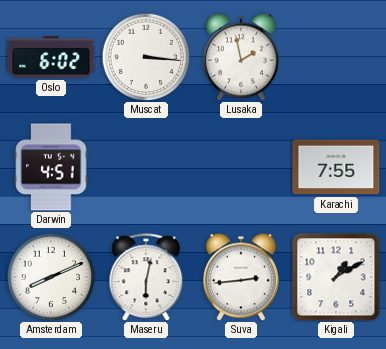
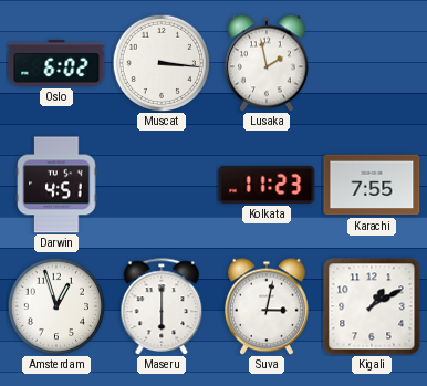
Kolkata: none -> 11:23
Amsterdam: 8:11 -> 12:57
Maseru: 6:02 -> 6:00
Suva: 2:44 -> 3:02
